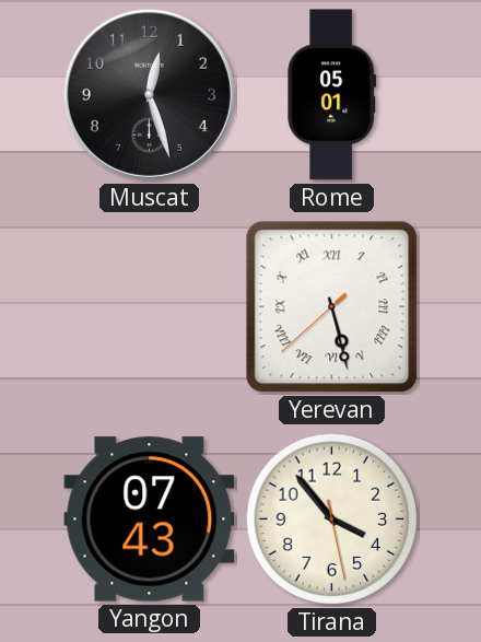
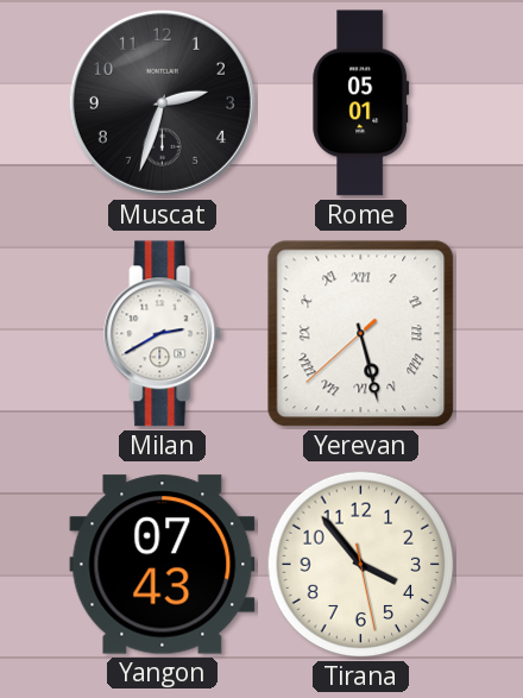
Muscat: 12:27 -> 2:33
Milan: none -> 2:40
